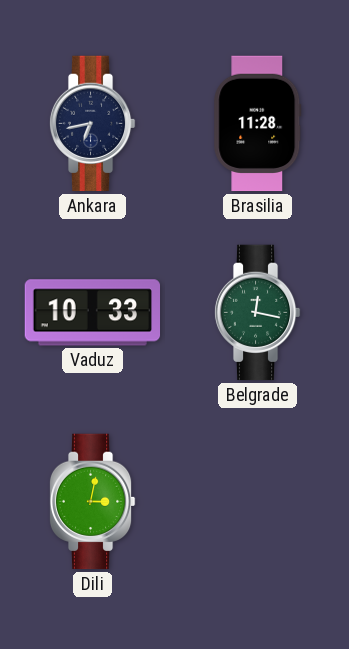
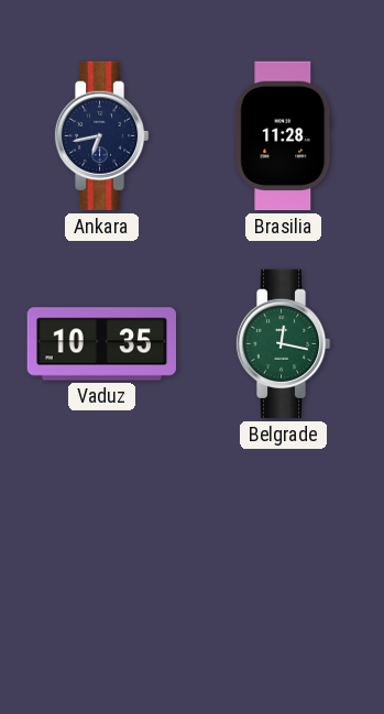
Vaduz: 10:33 -> 10:35
Dili: 3:02 -> none
